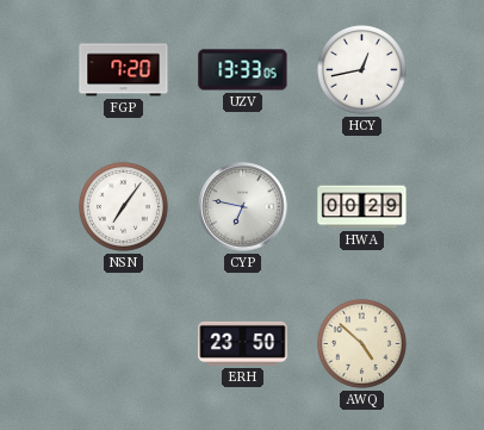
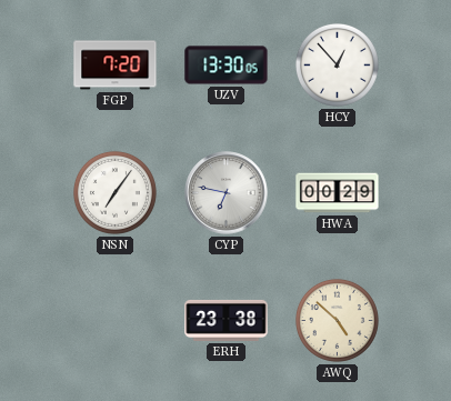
UZV: 13:33 -> 13:30
HCY: 12:43 -> 12:53
ERH: 23:50 -> 23:38
